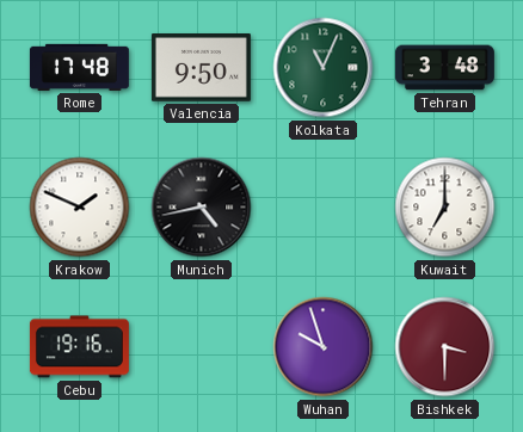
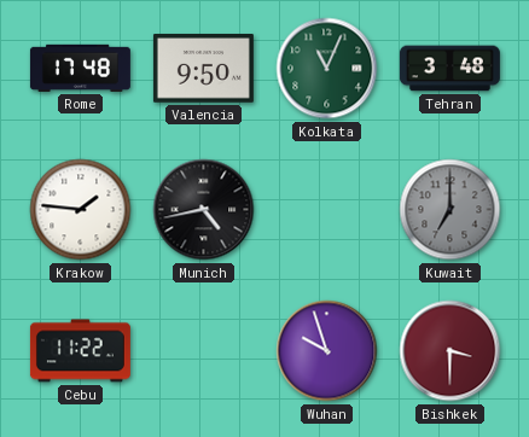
Krakow: 1:49 -> 1:46
Kuwait dial: white -> grey
Cebu: 19:16 -> 11:22
